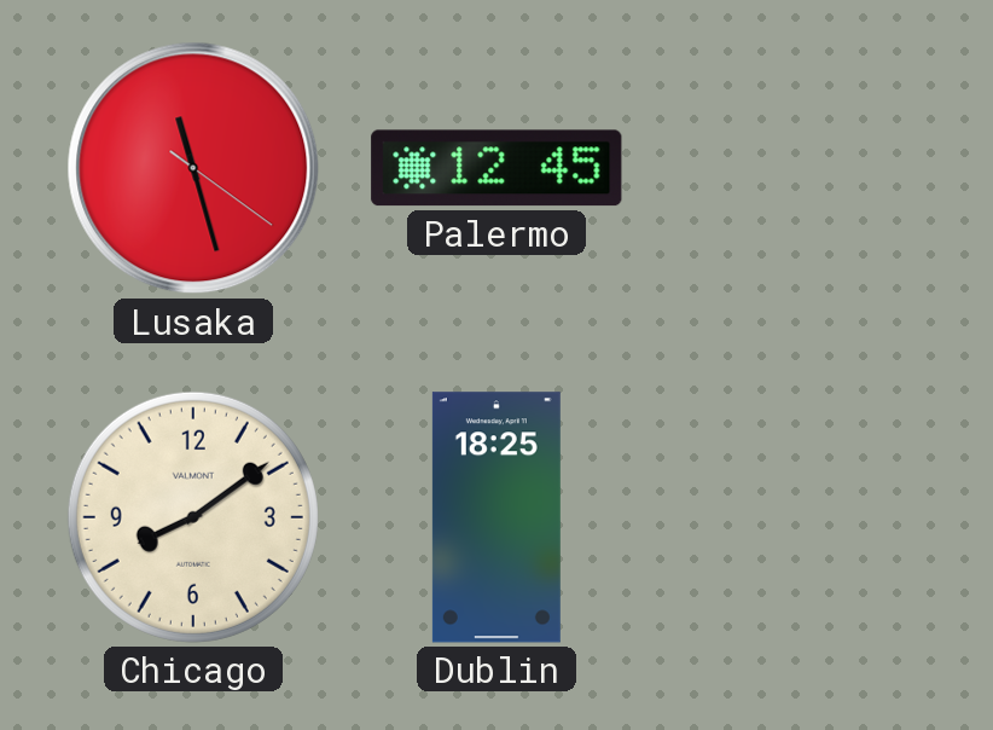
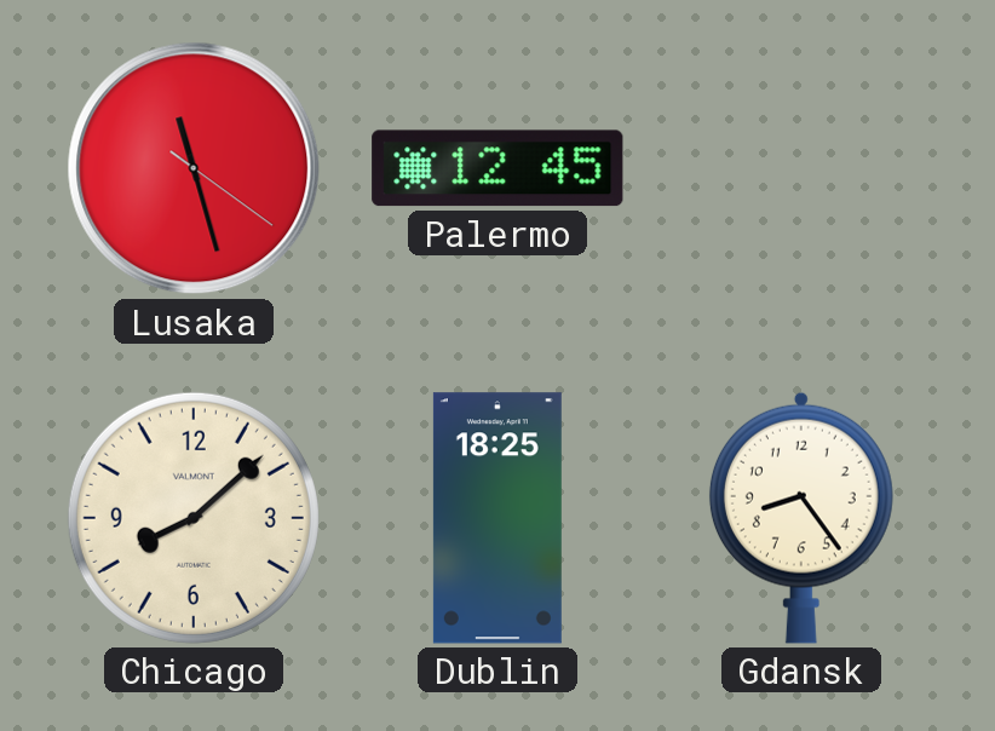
Chicago: 8:09 -> 8:08
Gdansk: none -> 8:24
